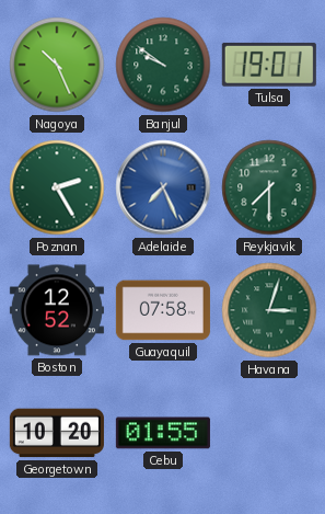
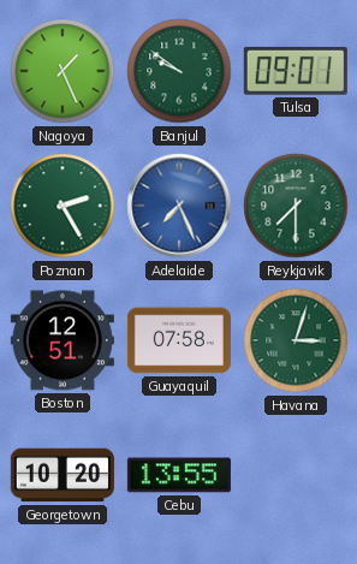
Nagoya: 10:26 -> 1:26
Tulsa: 19:01 -> 09:01
Boston: 12:52 -> 12:51
Cebu: 01:55 -> 13:55
